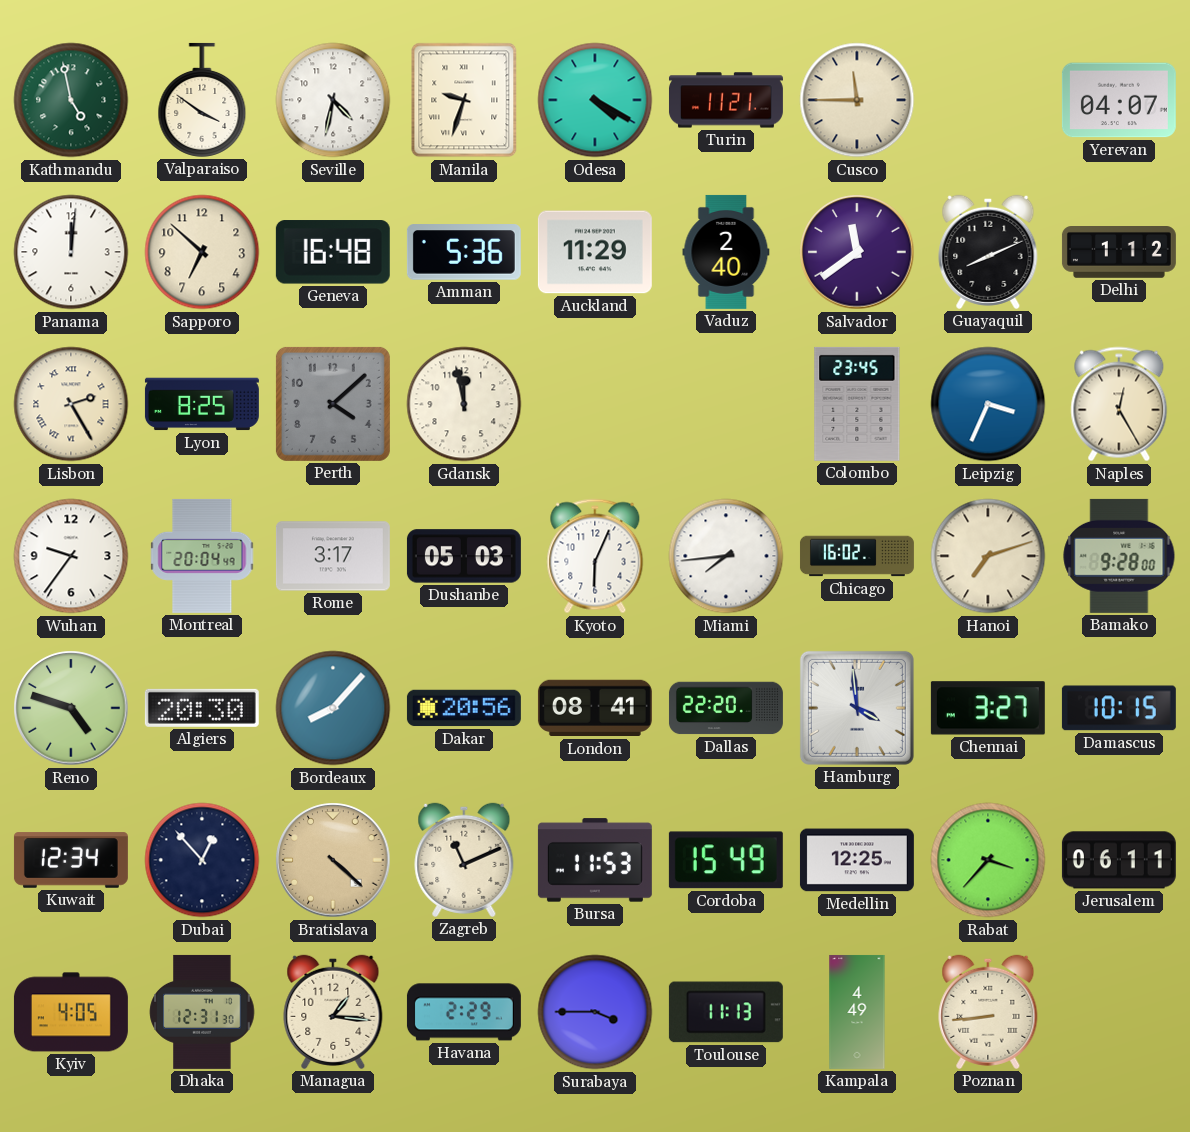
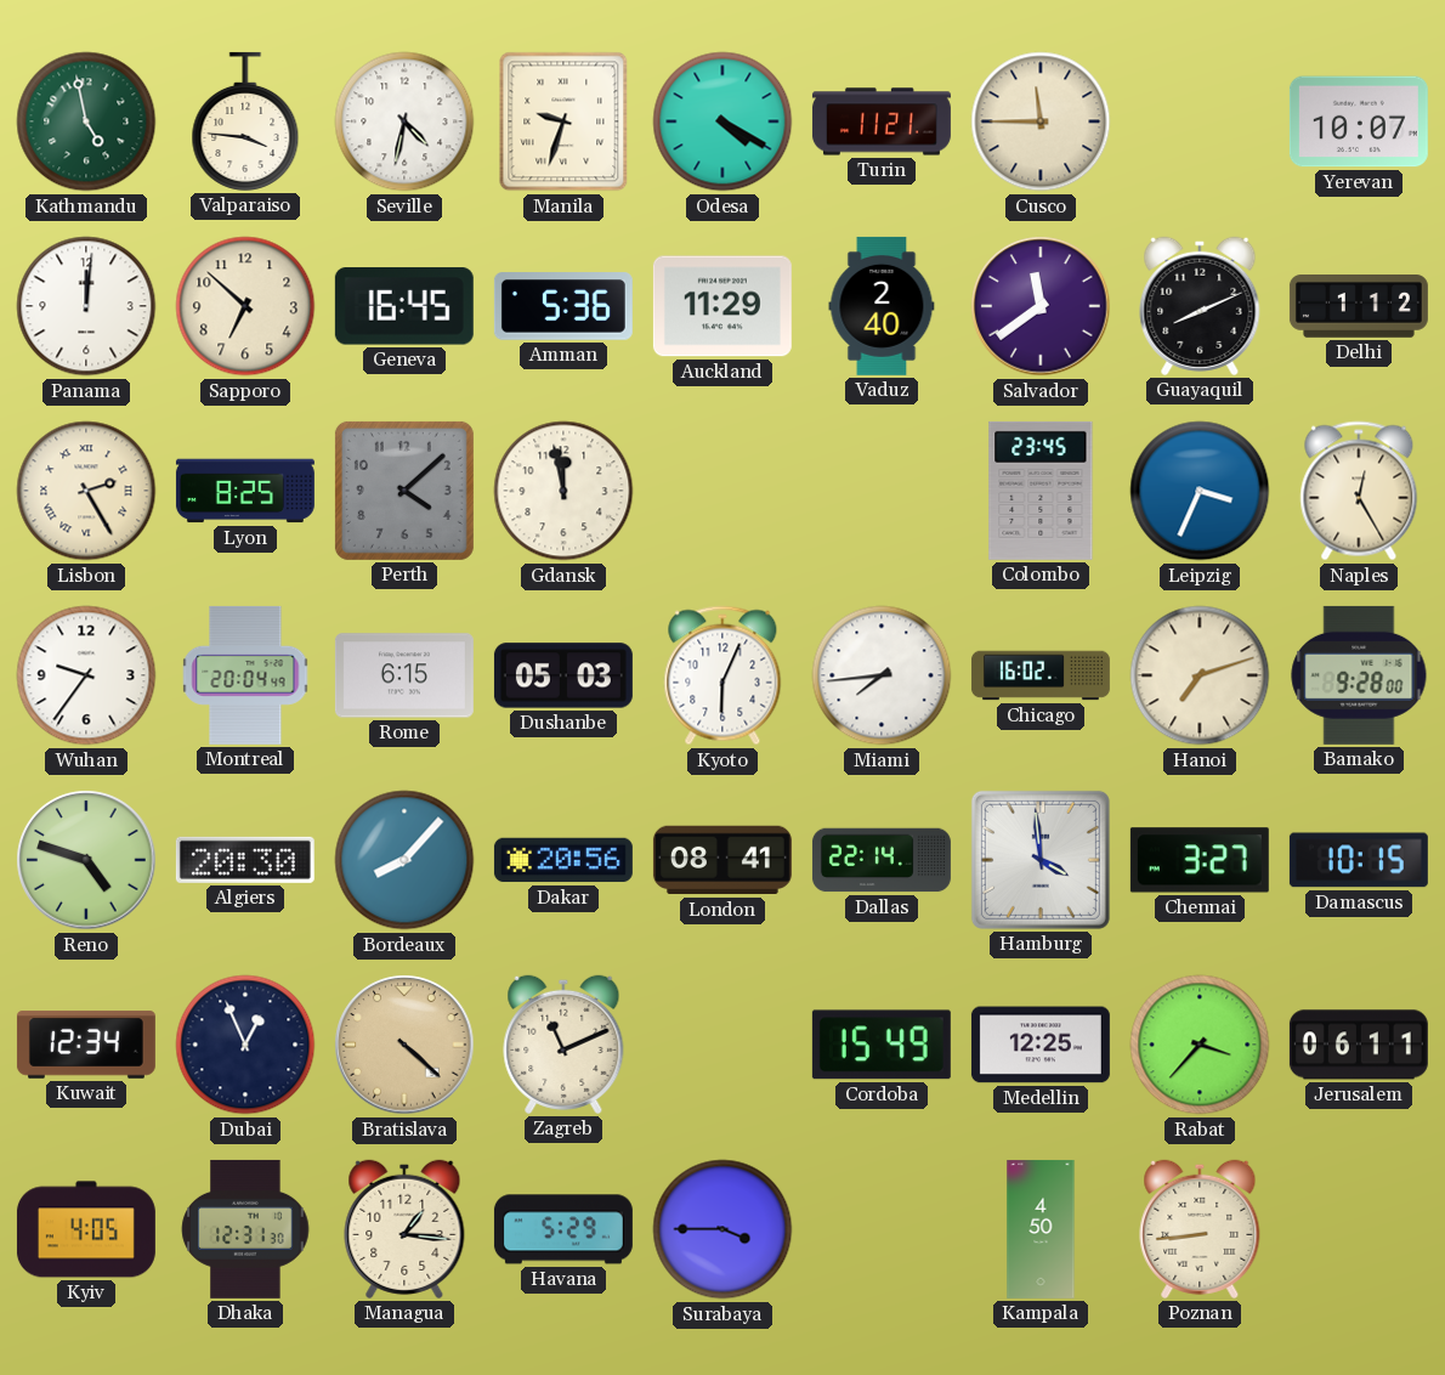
Valparaiso: 3:51 -> 3:46
Yerevan: 04:07 -> 10:07
Geneva: 16:48 -> 16:45
Rome: 3:17 -> 6:15
Dallas: 22:20 -> 22:14
Dubai: 12:53 -> 12:56
Bursa: 11:53 -> none
Havana: 2:29 -> 5:29
Toulouse: 11:13 -> none
Kampala: 4:49 -> 4:50
